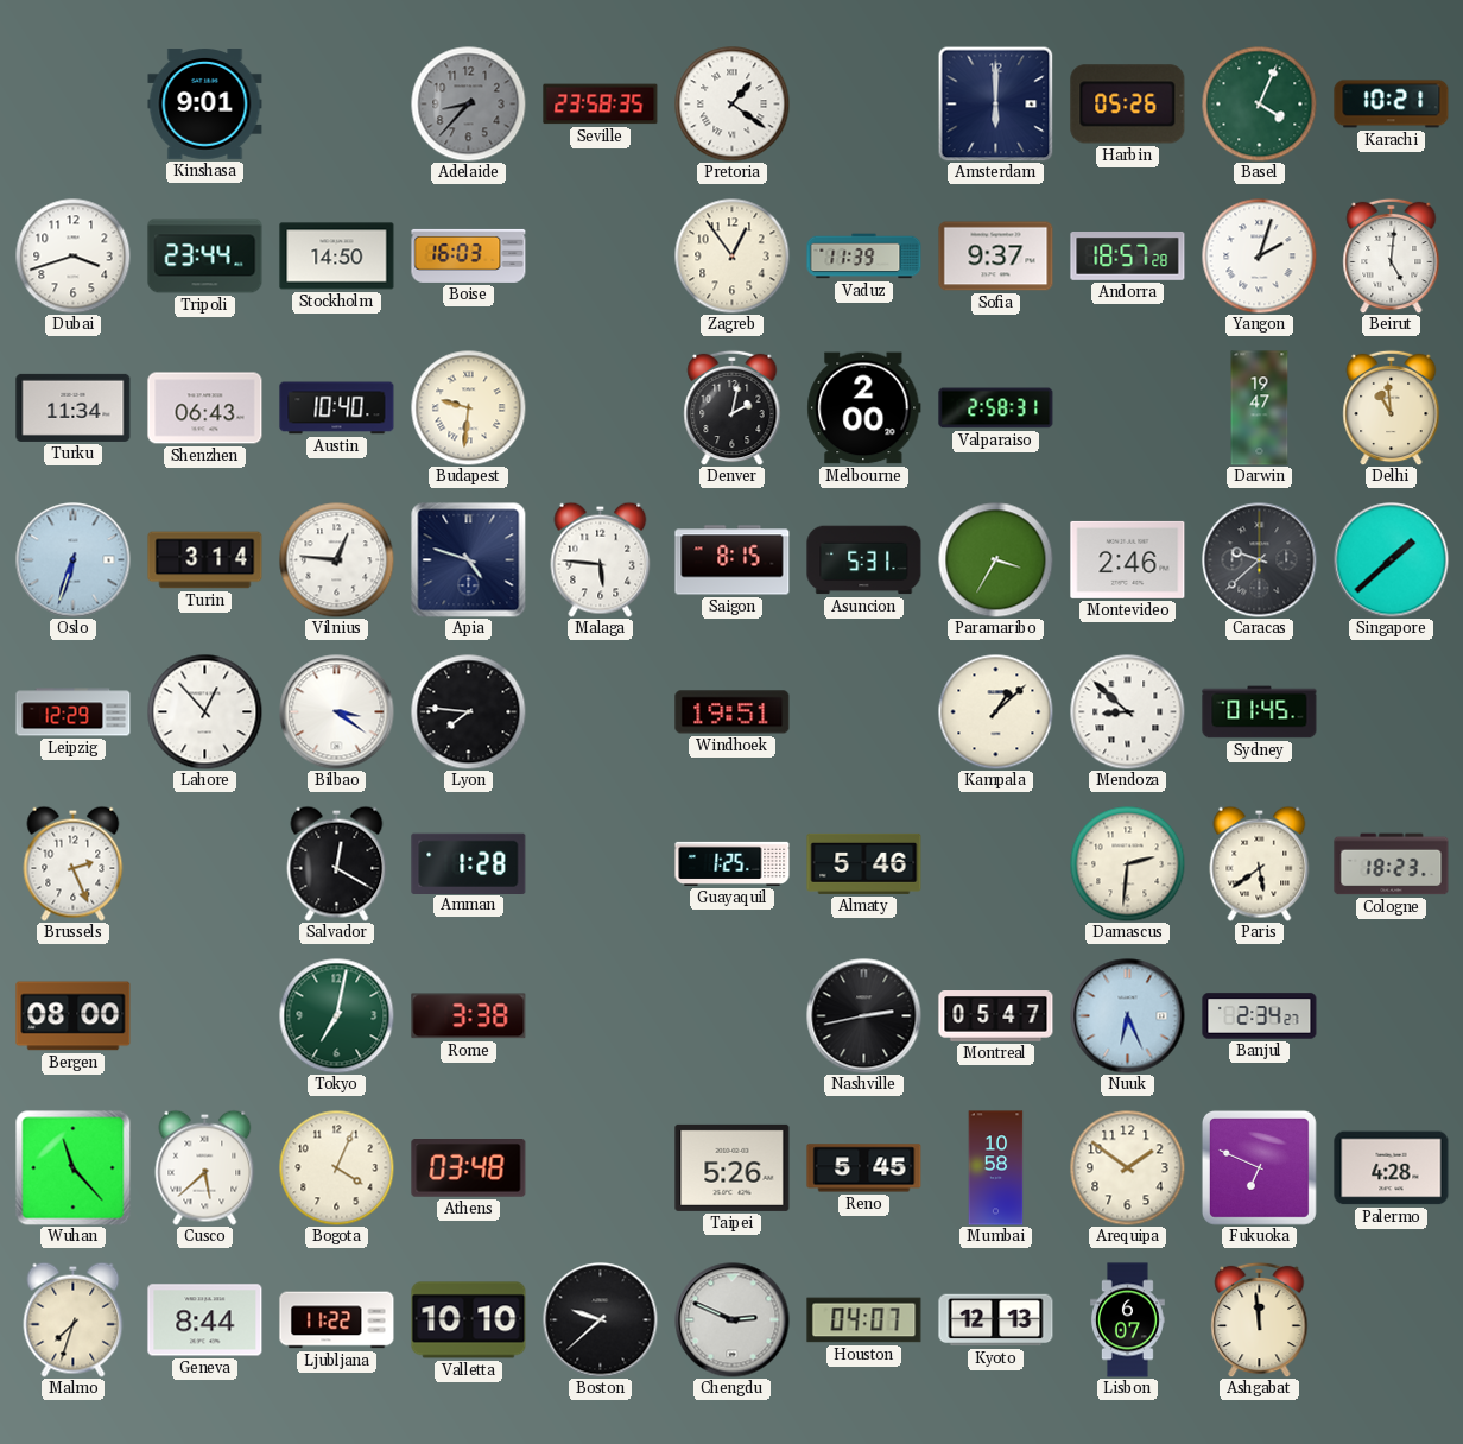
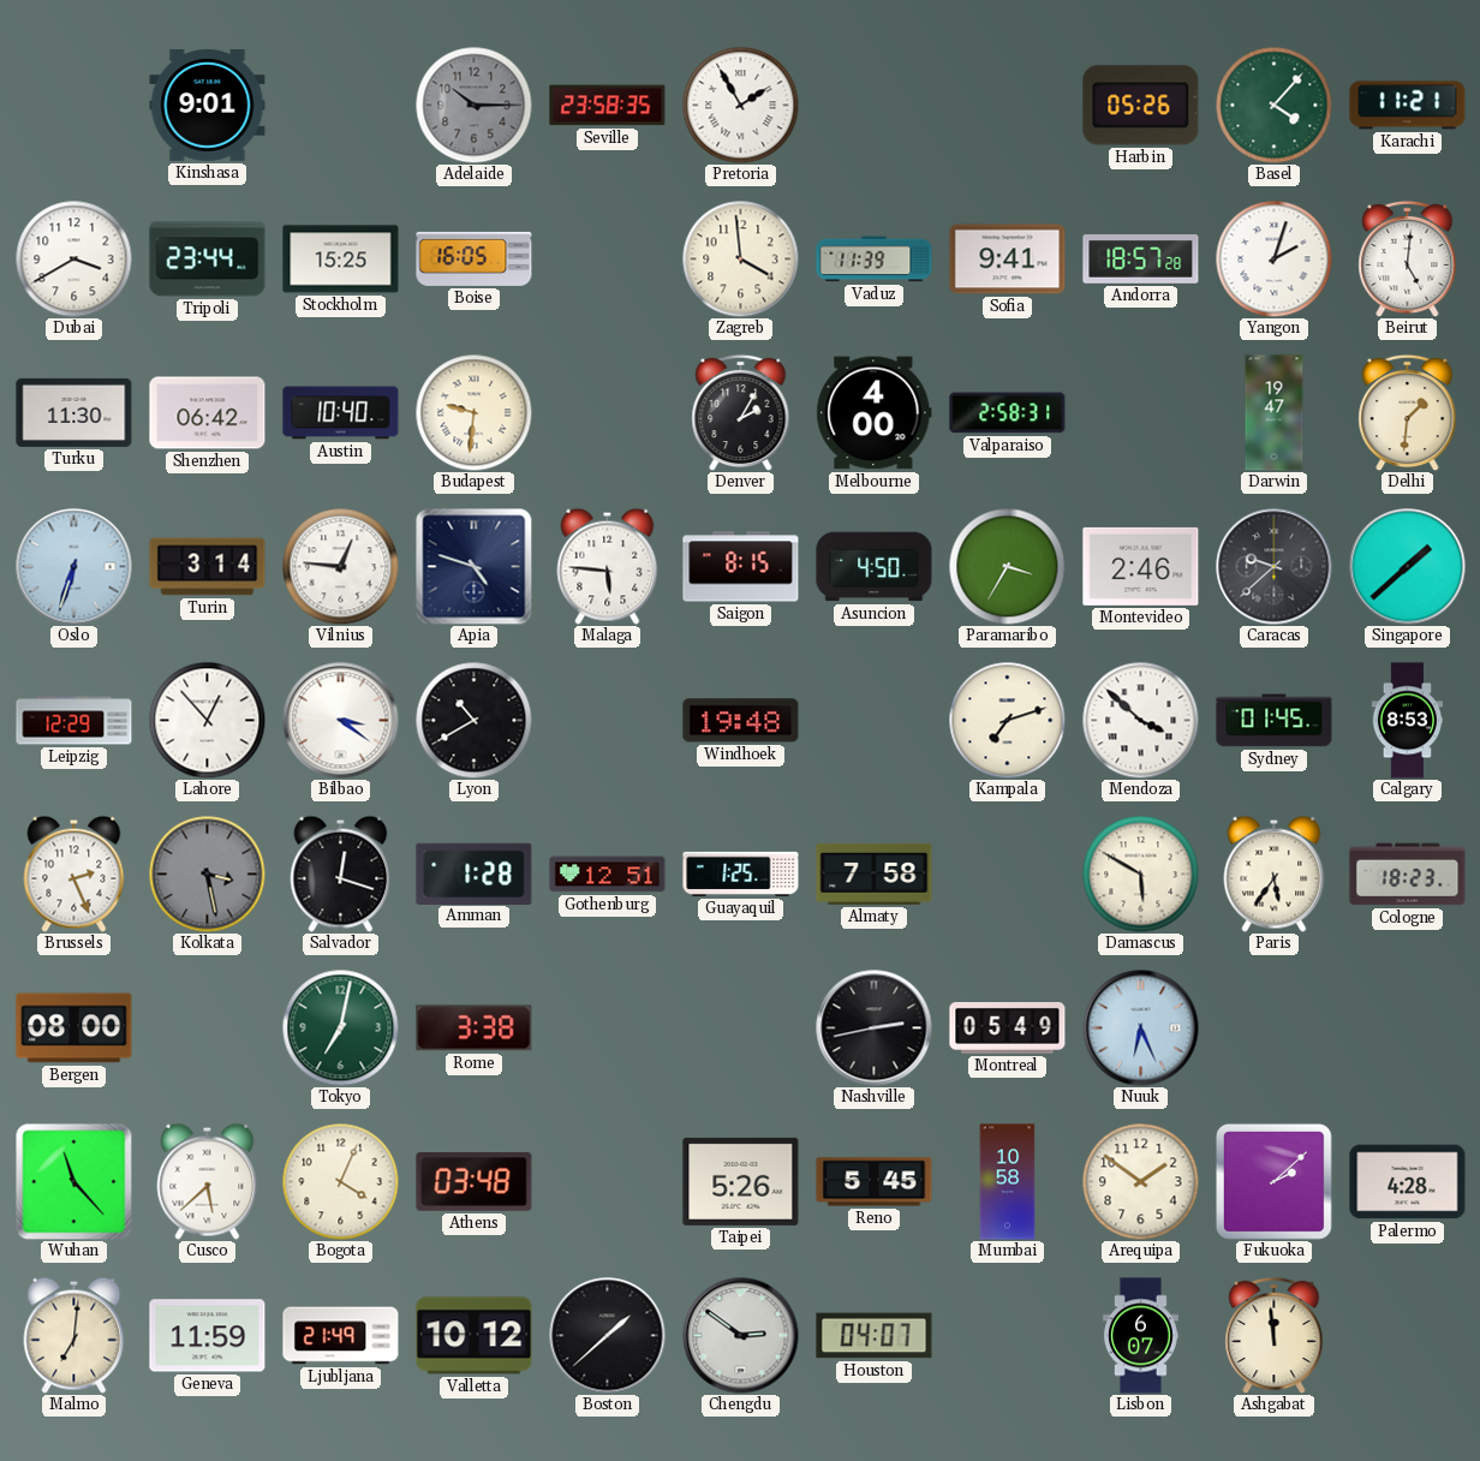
Adelaide: 8:37 -> 10:15
Pretoria: 1:21 -> 1:55
Amsterdam: 6:00 -> none
Basel: 4:04 -> 4:07
Karachi: 10:21 -> 11:21
Dubai: 3:42 -> 3:40
Stockholm: 14:50 -> 15:25
Boise: 16:03 -> 16:05
Zagreb: 12:54 -> 3:59
Sofia: 9:37 -> 9:41
Turku: 11:34 -> 11:30
Shenzhen: 06:43 -> 06:42
Denver: 2:02 -> 2:05
Melbourne: 2:00 -> 4:00
Delhi: 10:59 -> 1:31
Asuncion: 5:31 -> 4:50
Lyon: 7:46 -> 10:40
Windhoek: 19:51 -> 19:48
Kampala: 1:08 -> 7:12
Mendoza: 8:52 -> 3:52
Calgary: none -> 8:53
Kolkata: none -> 3:28
Salvador: 12:20 -> 12:18
Gothenburg: none -> 12:51
Almaty: 5:46 -> 7:58
Damascus: 2:31 -> 5:50
Paris: 5:39 -> 5:36
Montreal: 05:47 -> 05:49
Banjul: 2:34 -> none
Fukuoka: 6:49 -> 2:08
Malmo: 7:33 -> 7:01
Geneva: 8:44 -> 11:59
Ljubljana: 11:22 -> 21:49
Valletta: 10:10 -> 10:12
Boston: 9:38 -> 1:38
Chengdu: 2:49 -> 2:51
Kyoto: 12:13 -> none
